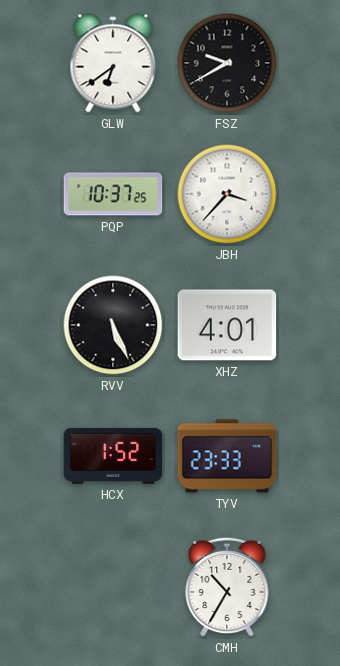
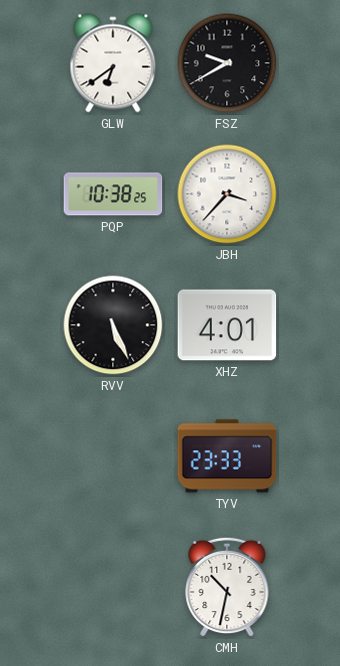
PQP: 10:37 -> 10:38
HCX: 1:52 -> none
CMH: 10:35 -> 10:32
